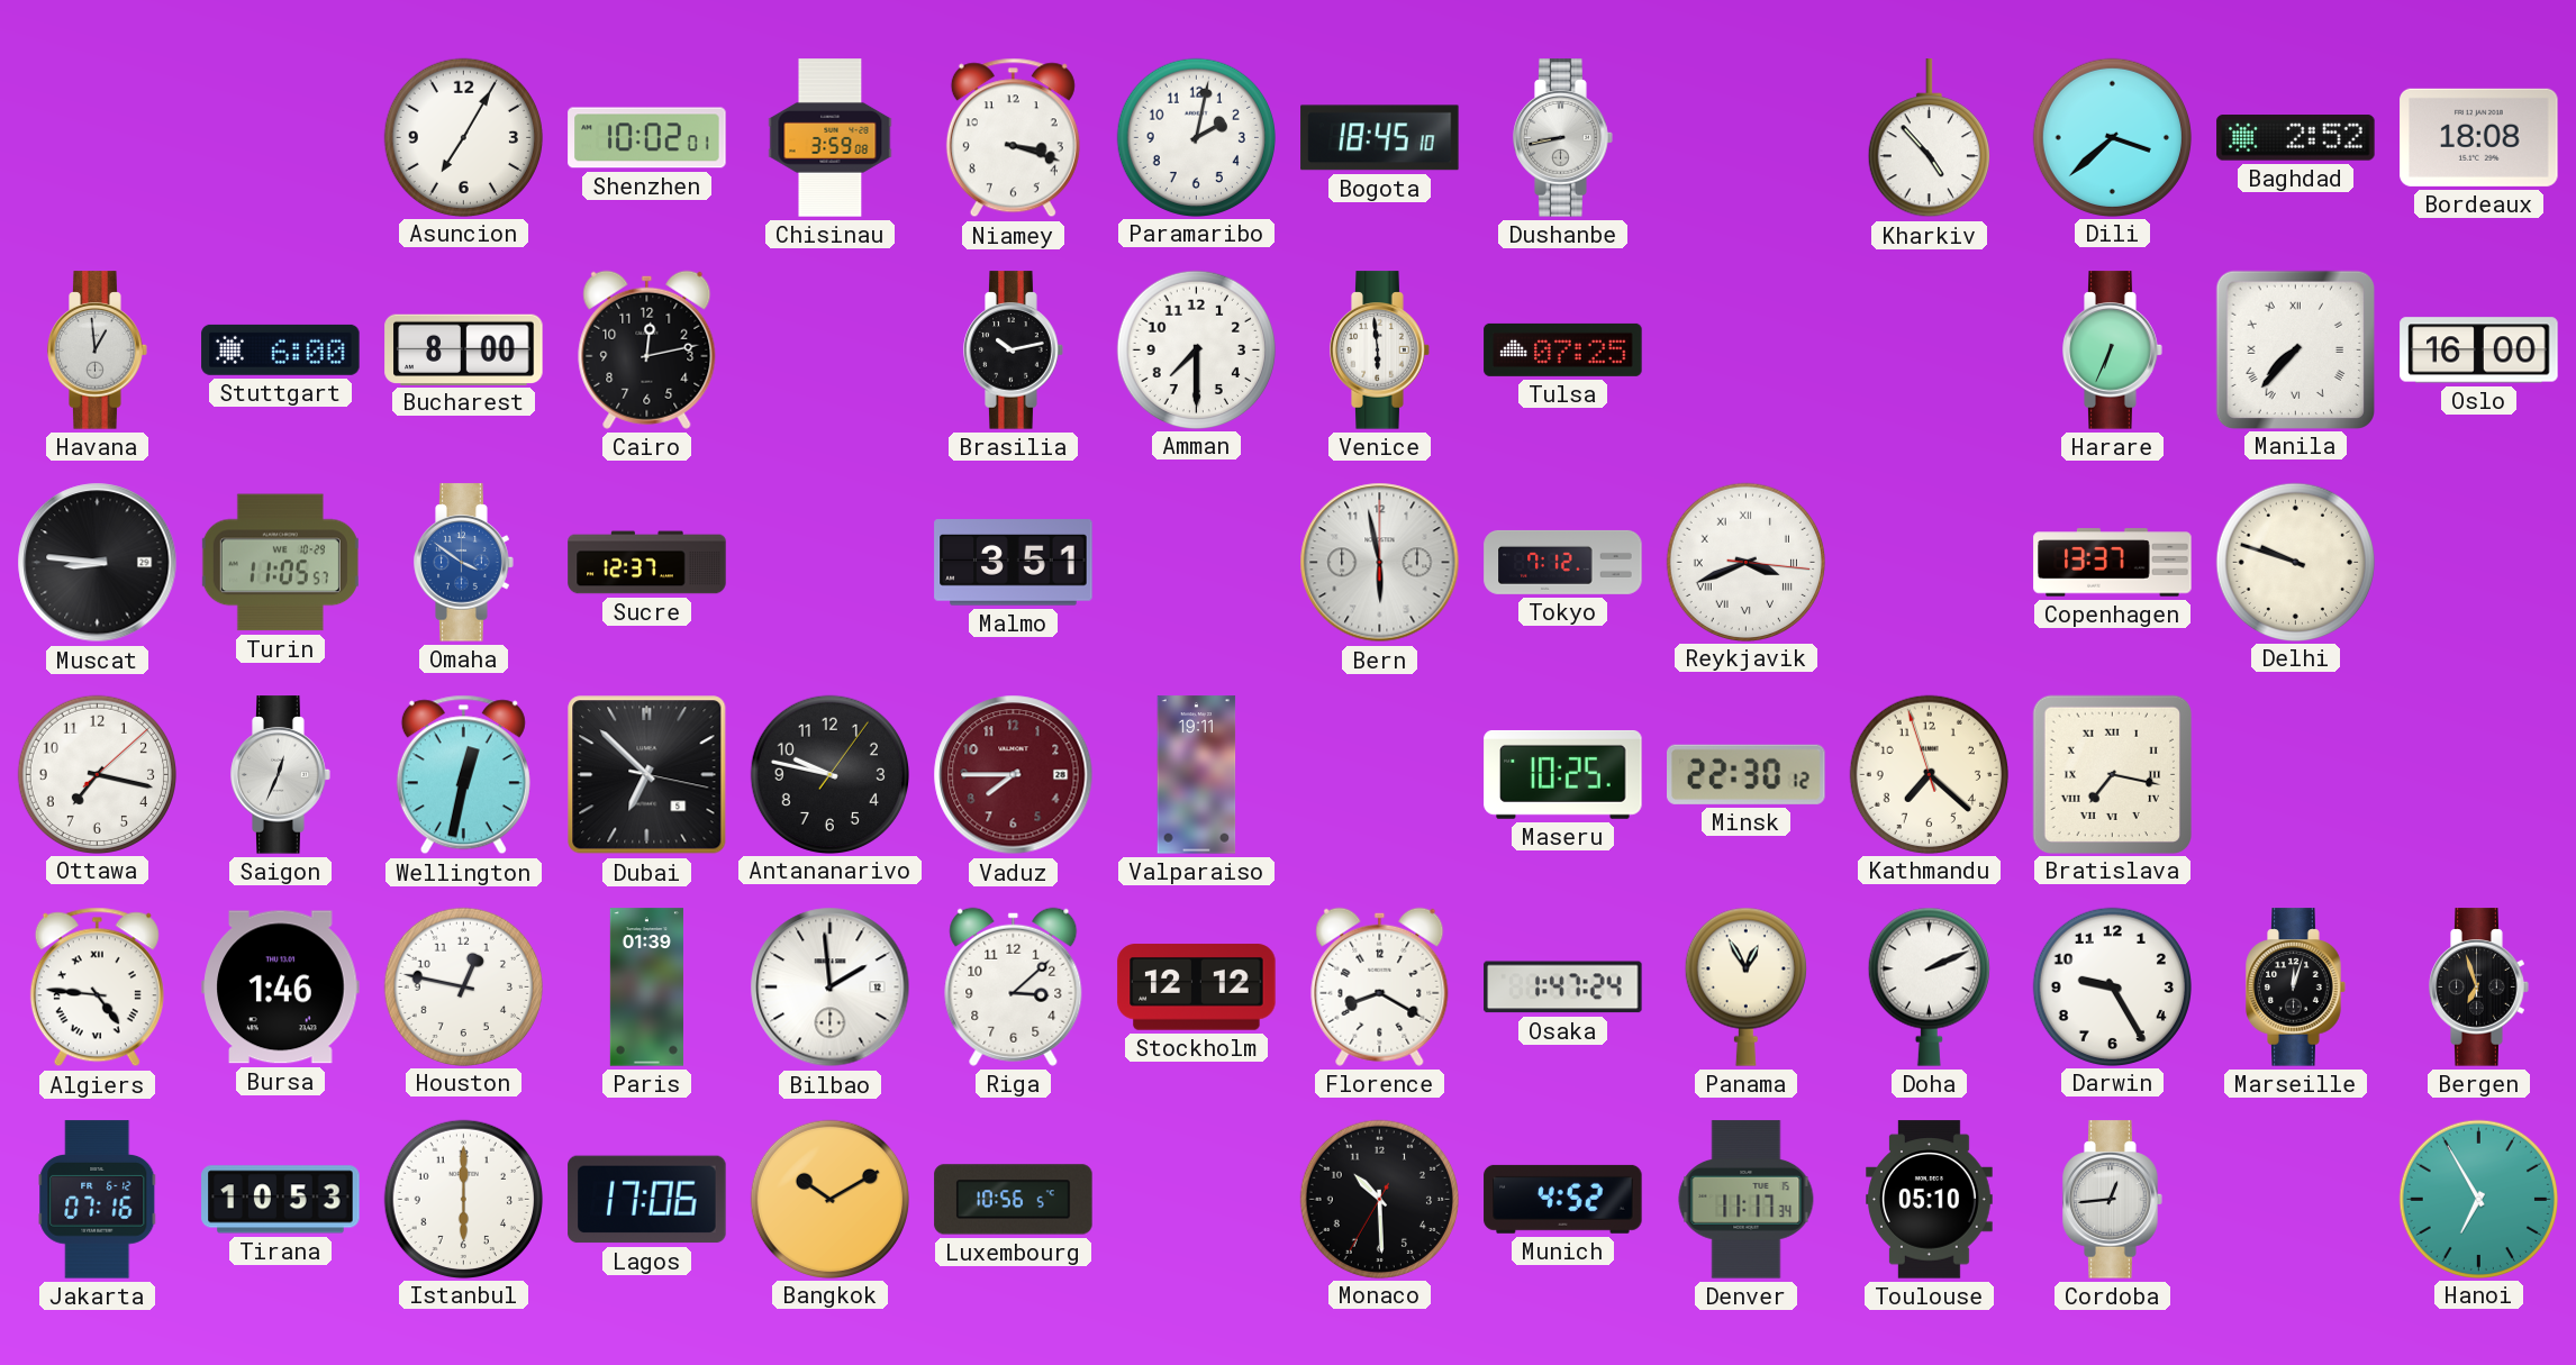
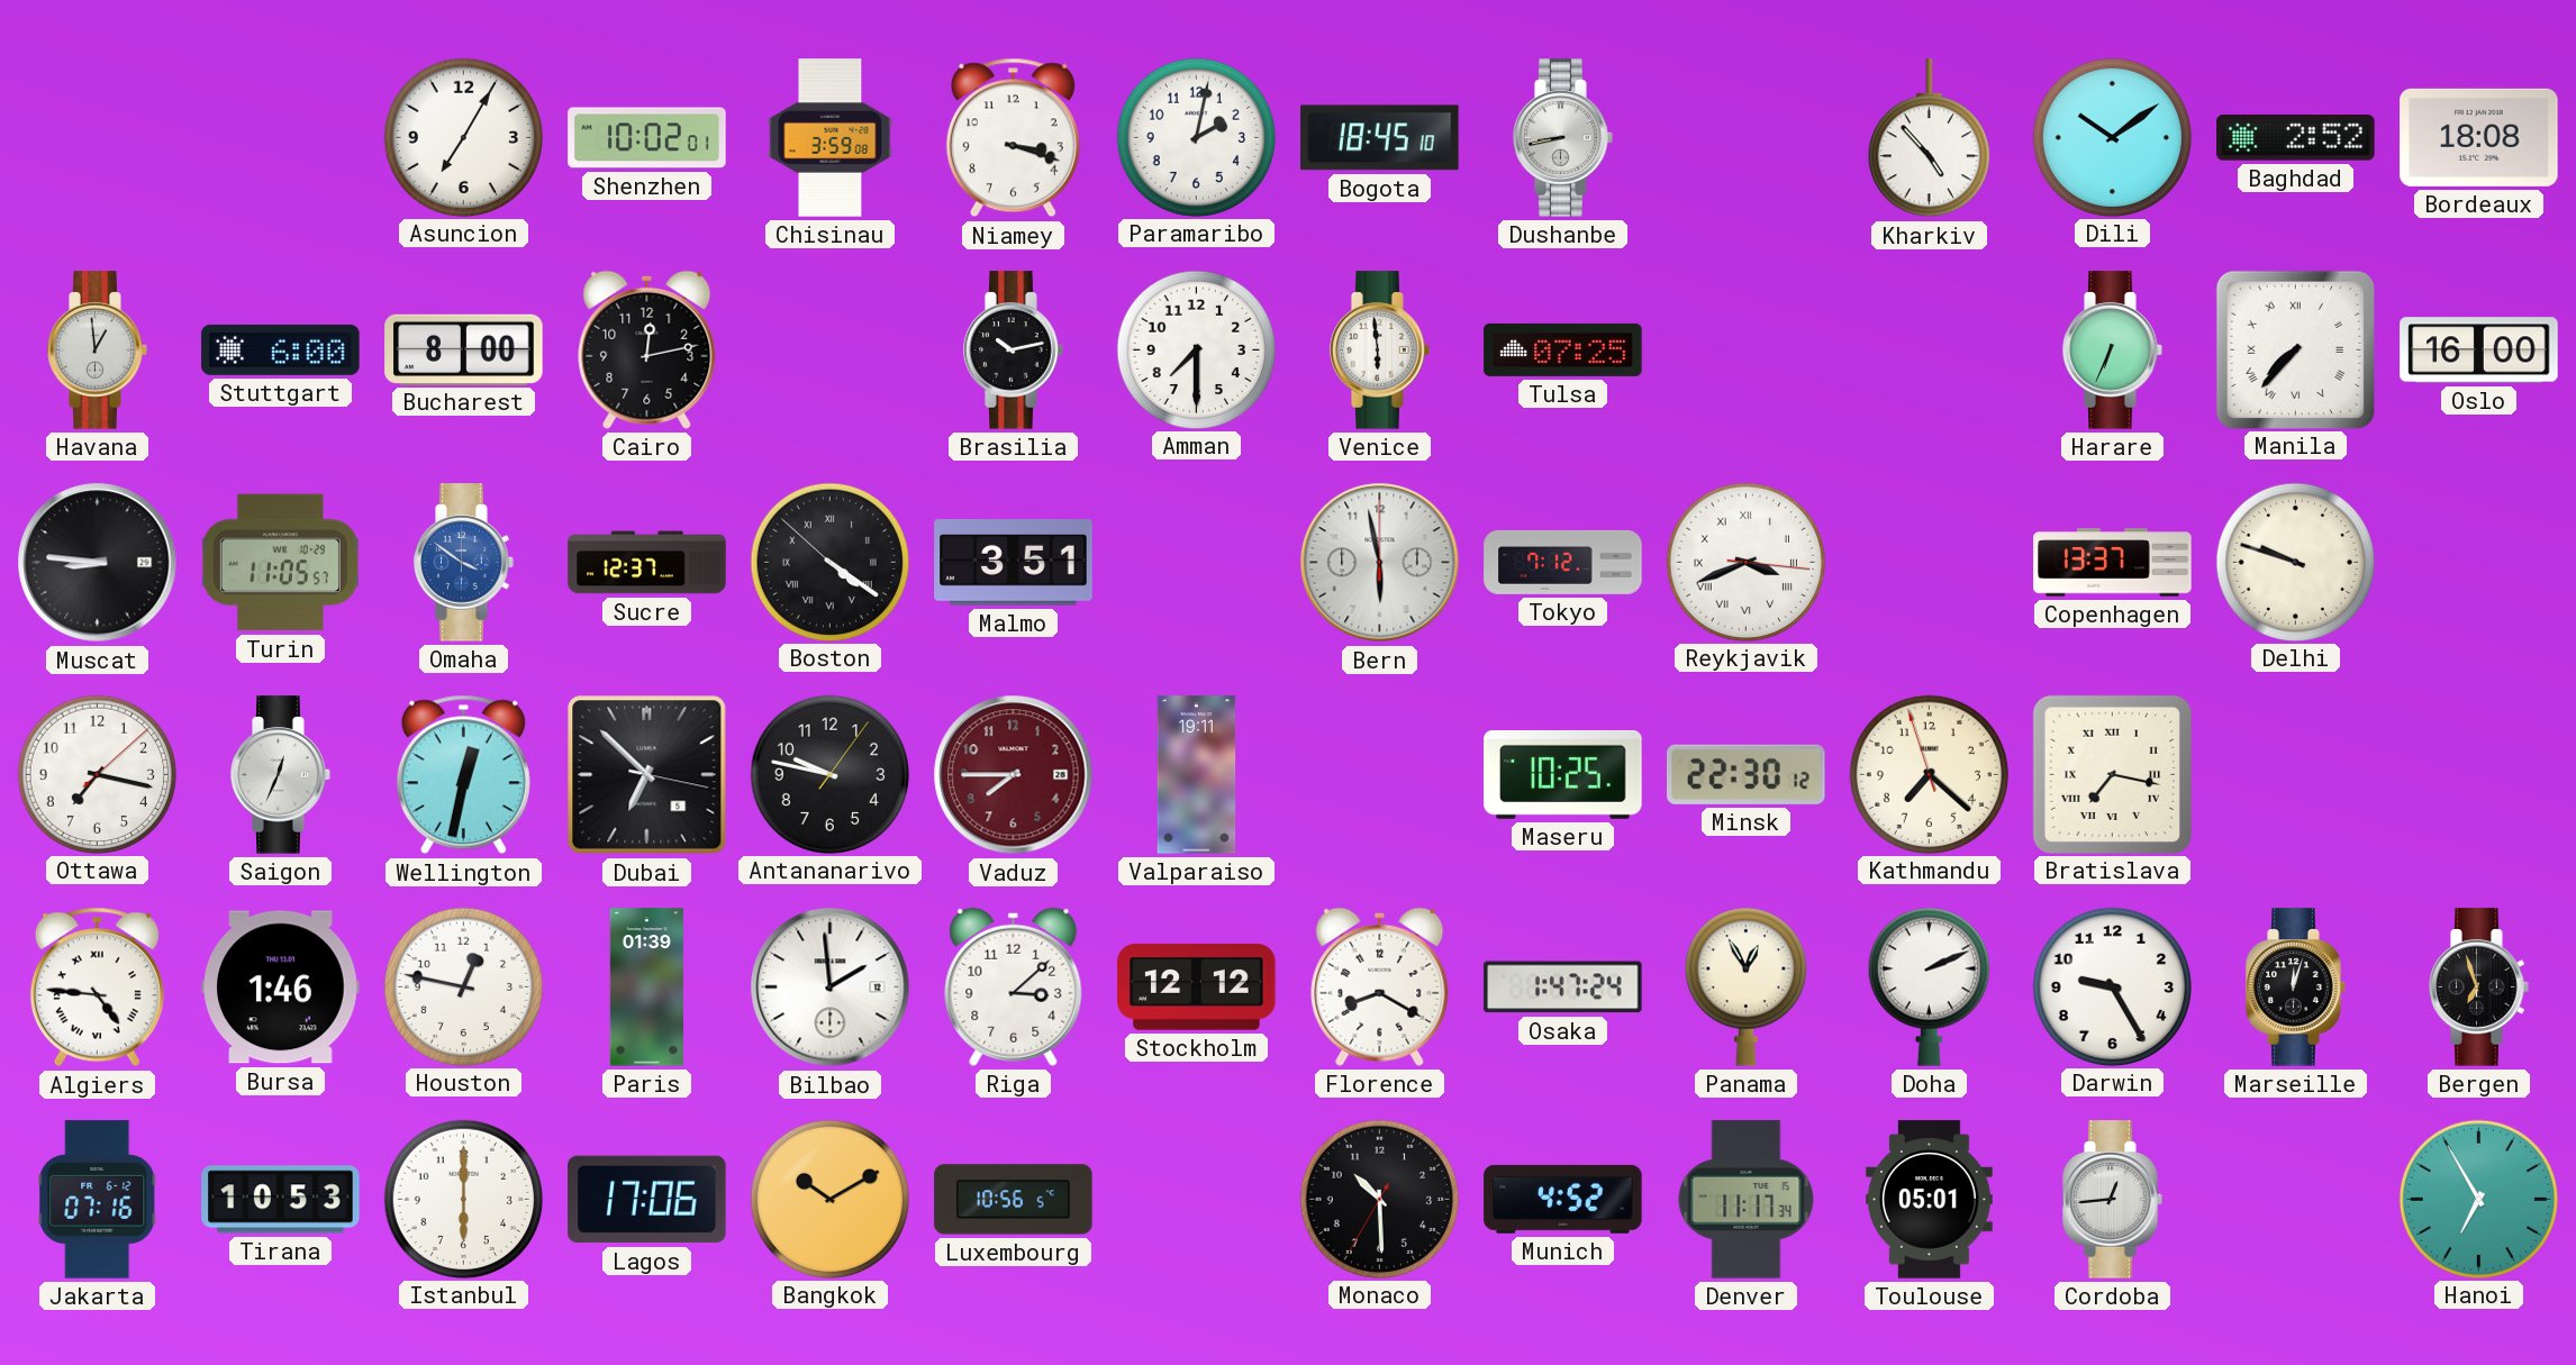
Dili: 3:38 -> 10:09
Boston: none -> 4:20
Toulouse: 05:10 -> 05:01
